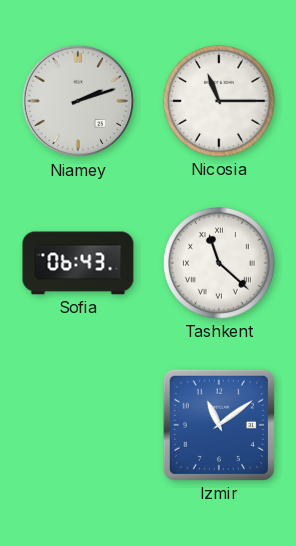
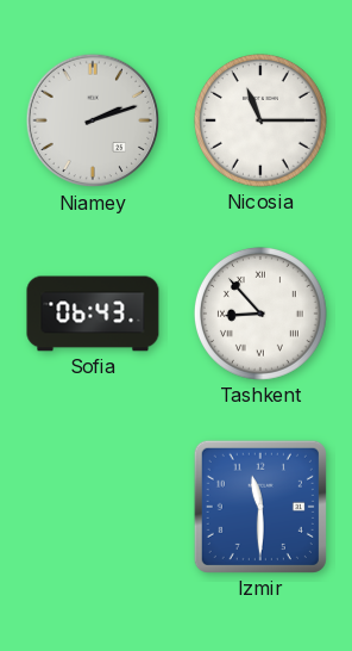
Tashkent: 11:22 -> 8:53
Izmir: 11:09 -> 11:30
